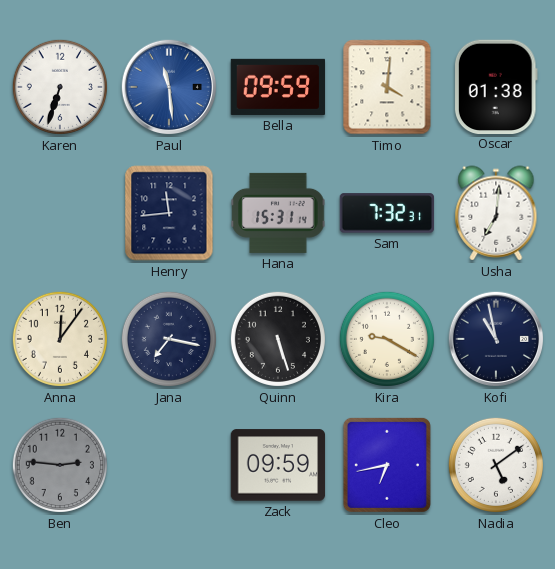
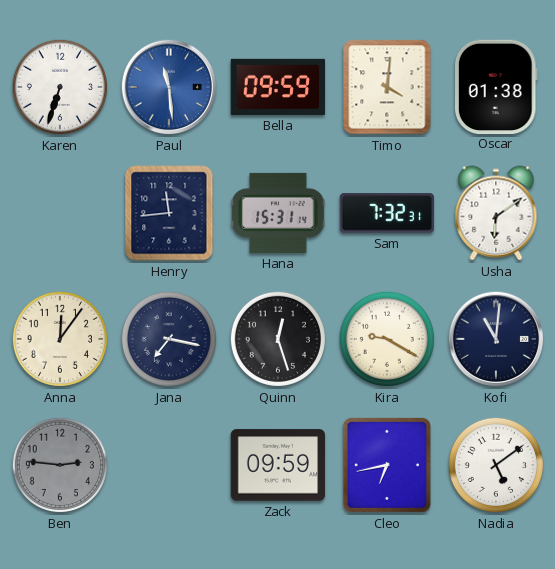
Usha: 7:01 -> 6:09
Quinn: 5:27 -> 12:27
Kofi: 10:58 -> 11:01
